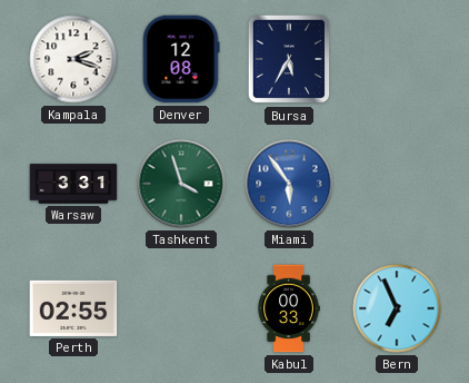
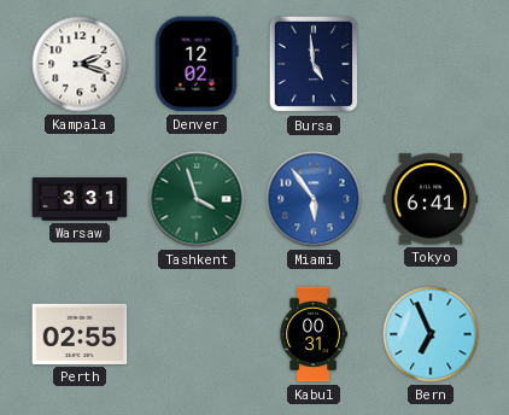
Denver: 12:08 -> 12:02
Bursa: 5:35 -> 4:59
Tokyo: none -> 6:41
Kabul: 00:33 -> 00:31
